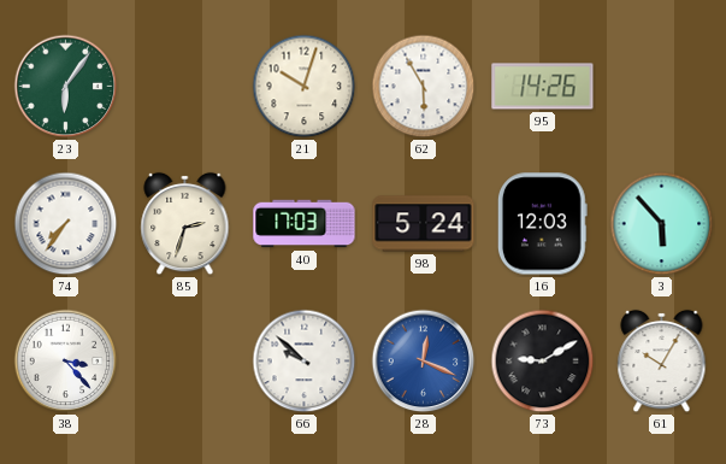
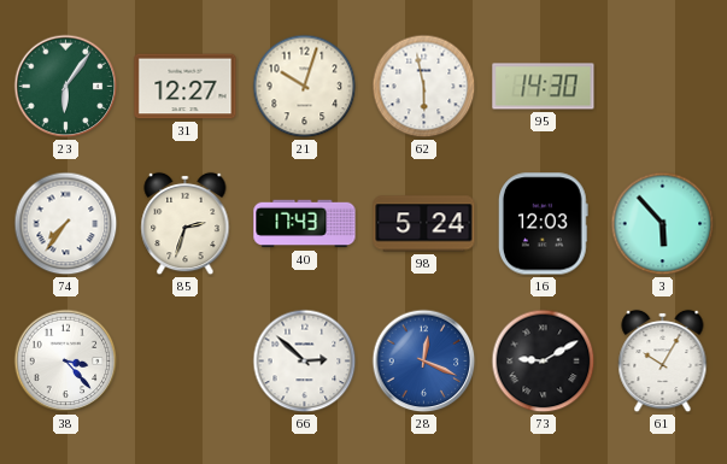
31: none -> 12:27
62: 5:55 -> 5:58
95: 14:26 -> 14:30
40: 17:03 -> 17:43
66: 9:52 -> 2:52
